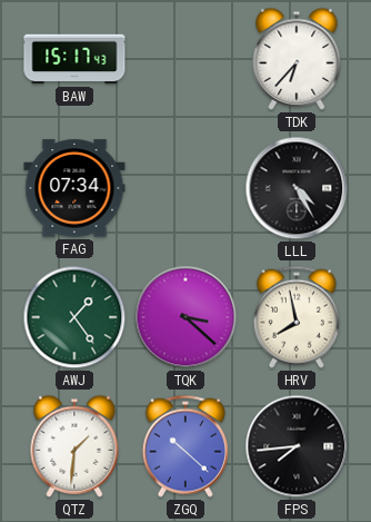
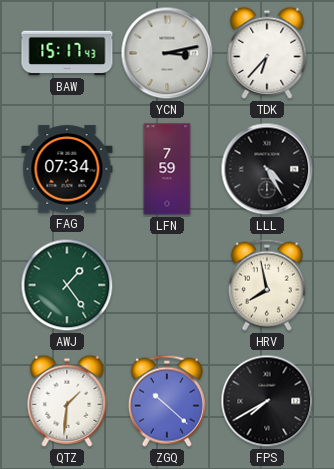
YCN: none -> 3:13
LFN: none -> 7:59
TQK: 3:22 -> none
FPS: 7:44 -> 7:40
